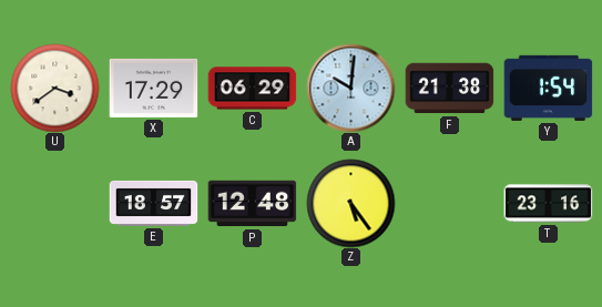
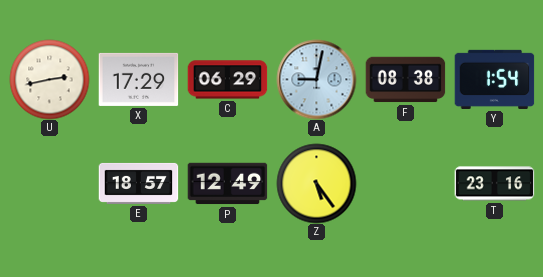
U: 3:39 -> 2:43
A: 10:01 -> 9:02
F: 21:38 -> 08:38
P: 12:48 -> 12:49
